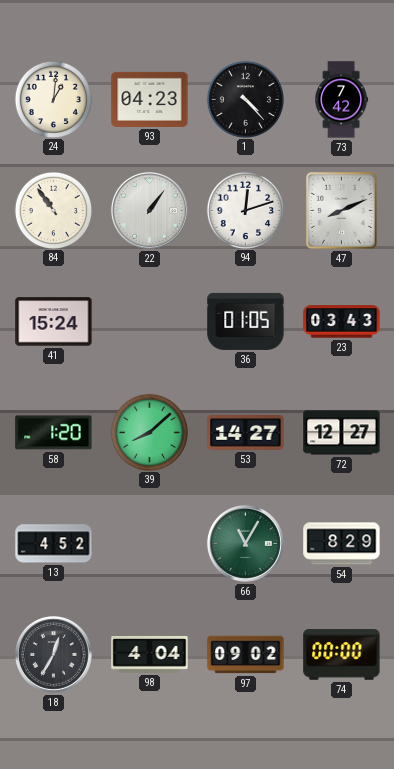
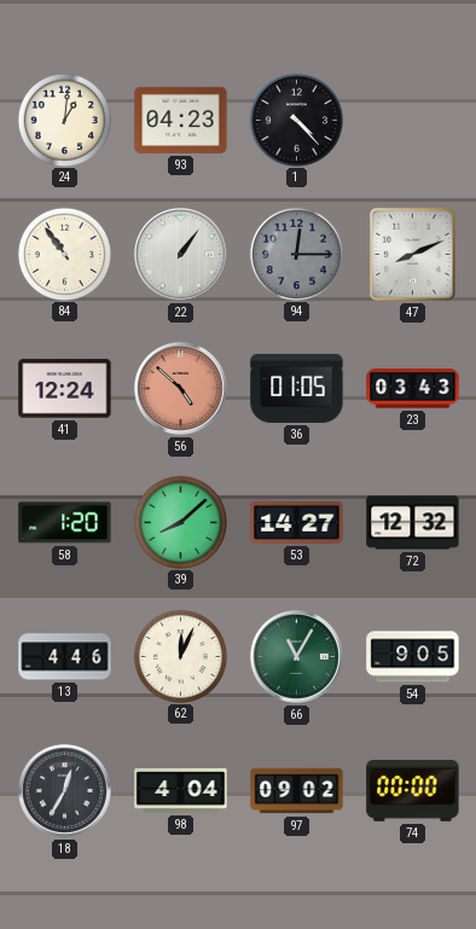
73: 7:42 -> none
94: 12:12 -> 12:15
94 dial: white -> grey
41: 15:24 -> 12:24
56: none -> 4:52
72: 12:27 -> 12:32
13: 4:52 -> 4:46
62: none -> 12:04
54: 8:29 -> 9:05
